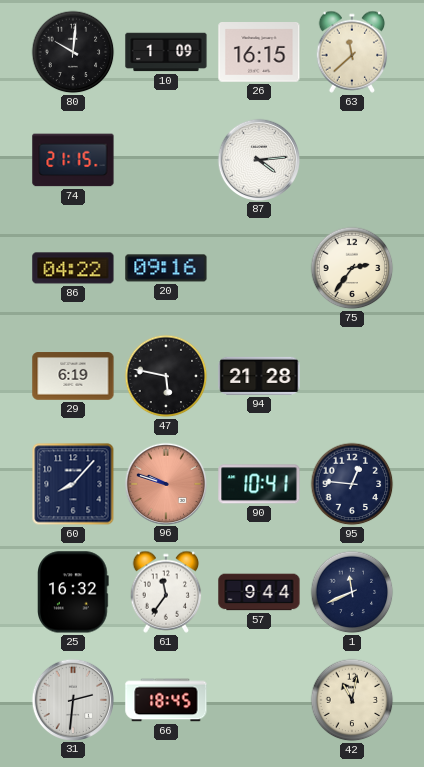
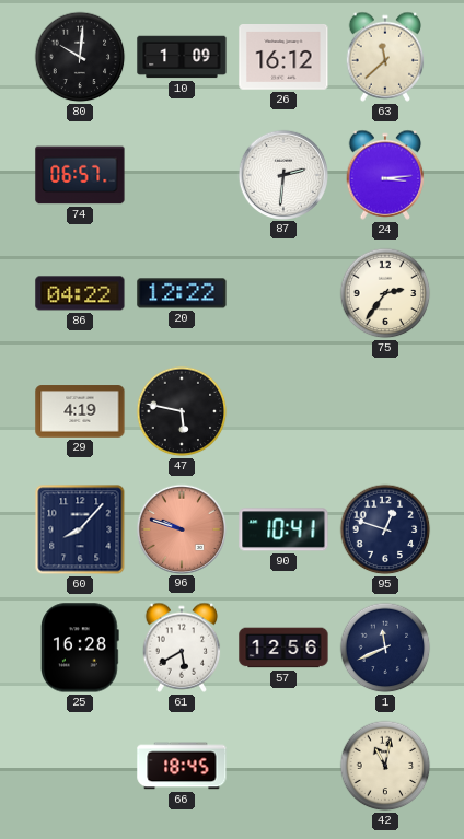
26: 16:15 -> 16:12
74: 21:15 -> 06:57
87: 4:14 -> 2:31
24: none -> 3:14
20: 09:16 -> 12:22
29: 6:19 -> 4:19
94: 21:28 -> none
95: 12:46 -> 12:48
25: 16:32 -> 16:28
61: 11:36 -> 5:40
57: 9:44 -> 12:56
31: 2:31 -> none
